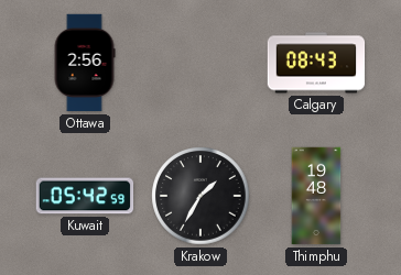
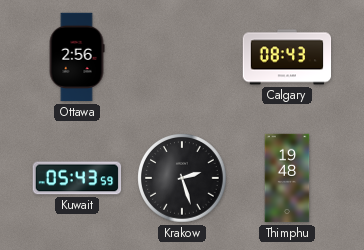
Kuwait: 05:42 -> 05:43
Krakow: 1:35 -> 2:27
